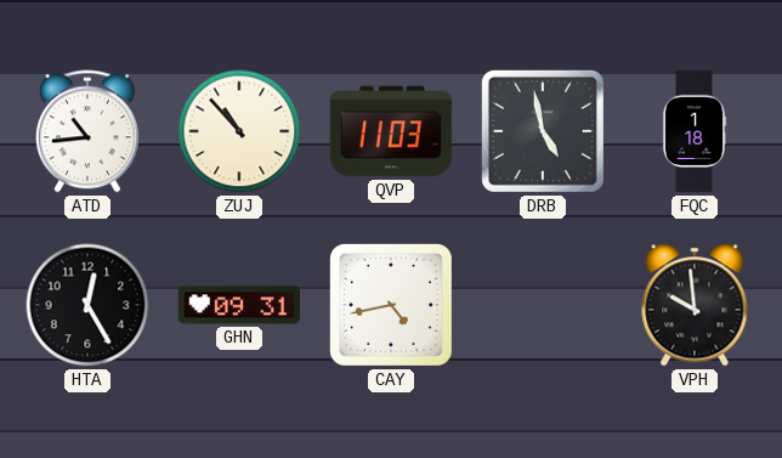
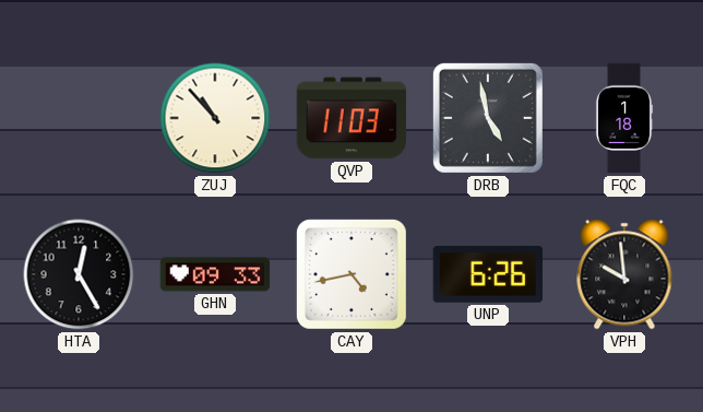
ATD: 10:44 -> none
GHN: 09:31 -> 09:33
UNP: none -> 6:26
